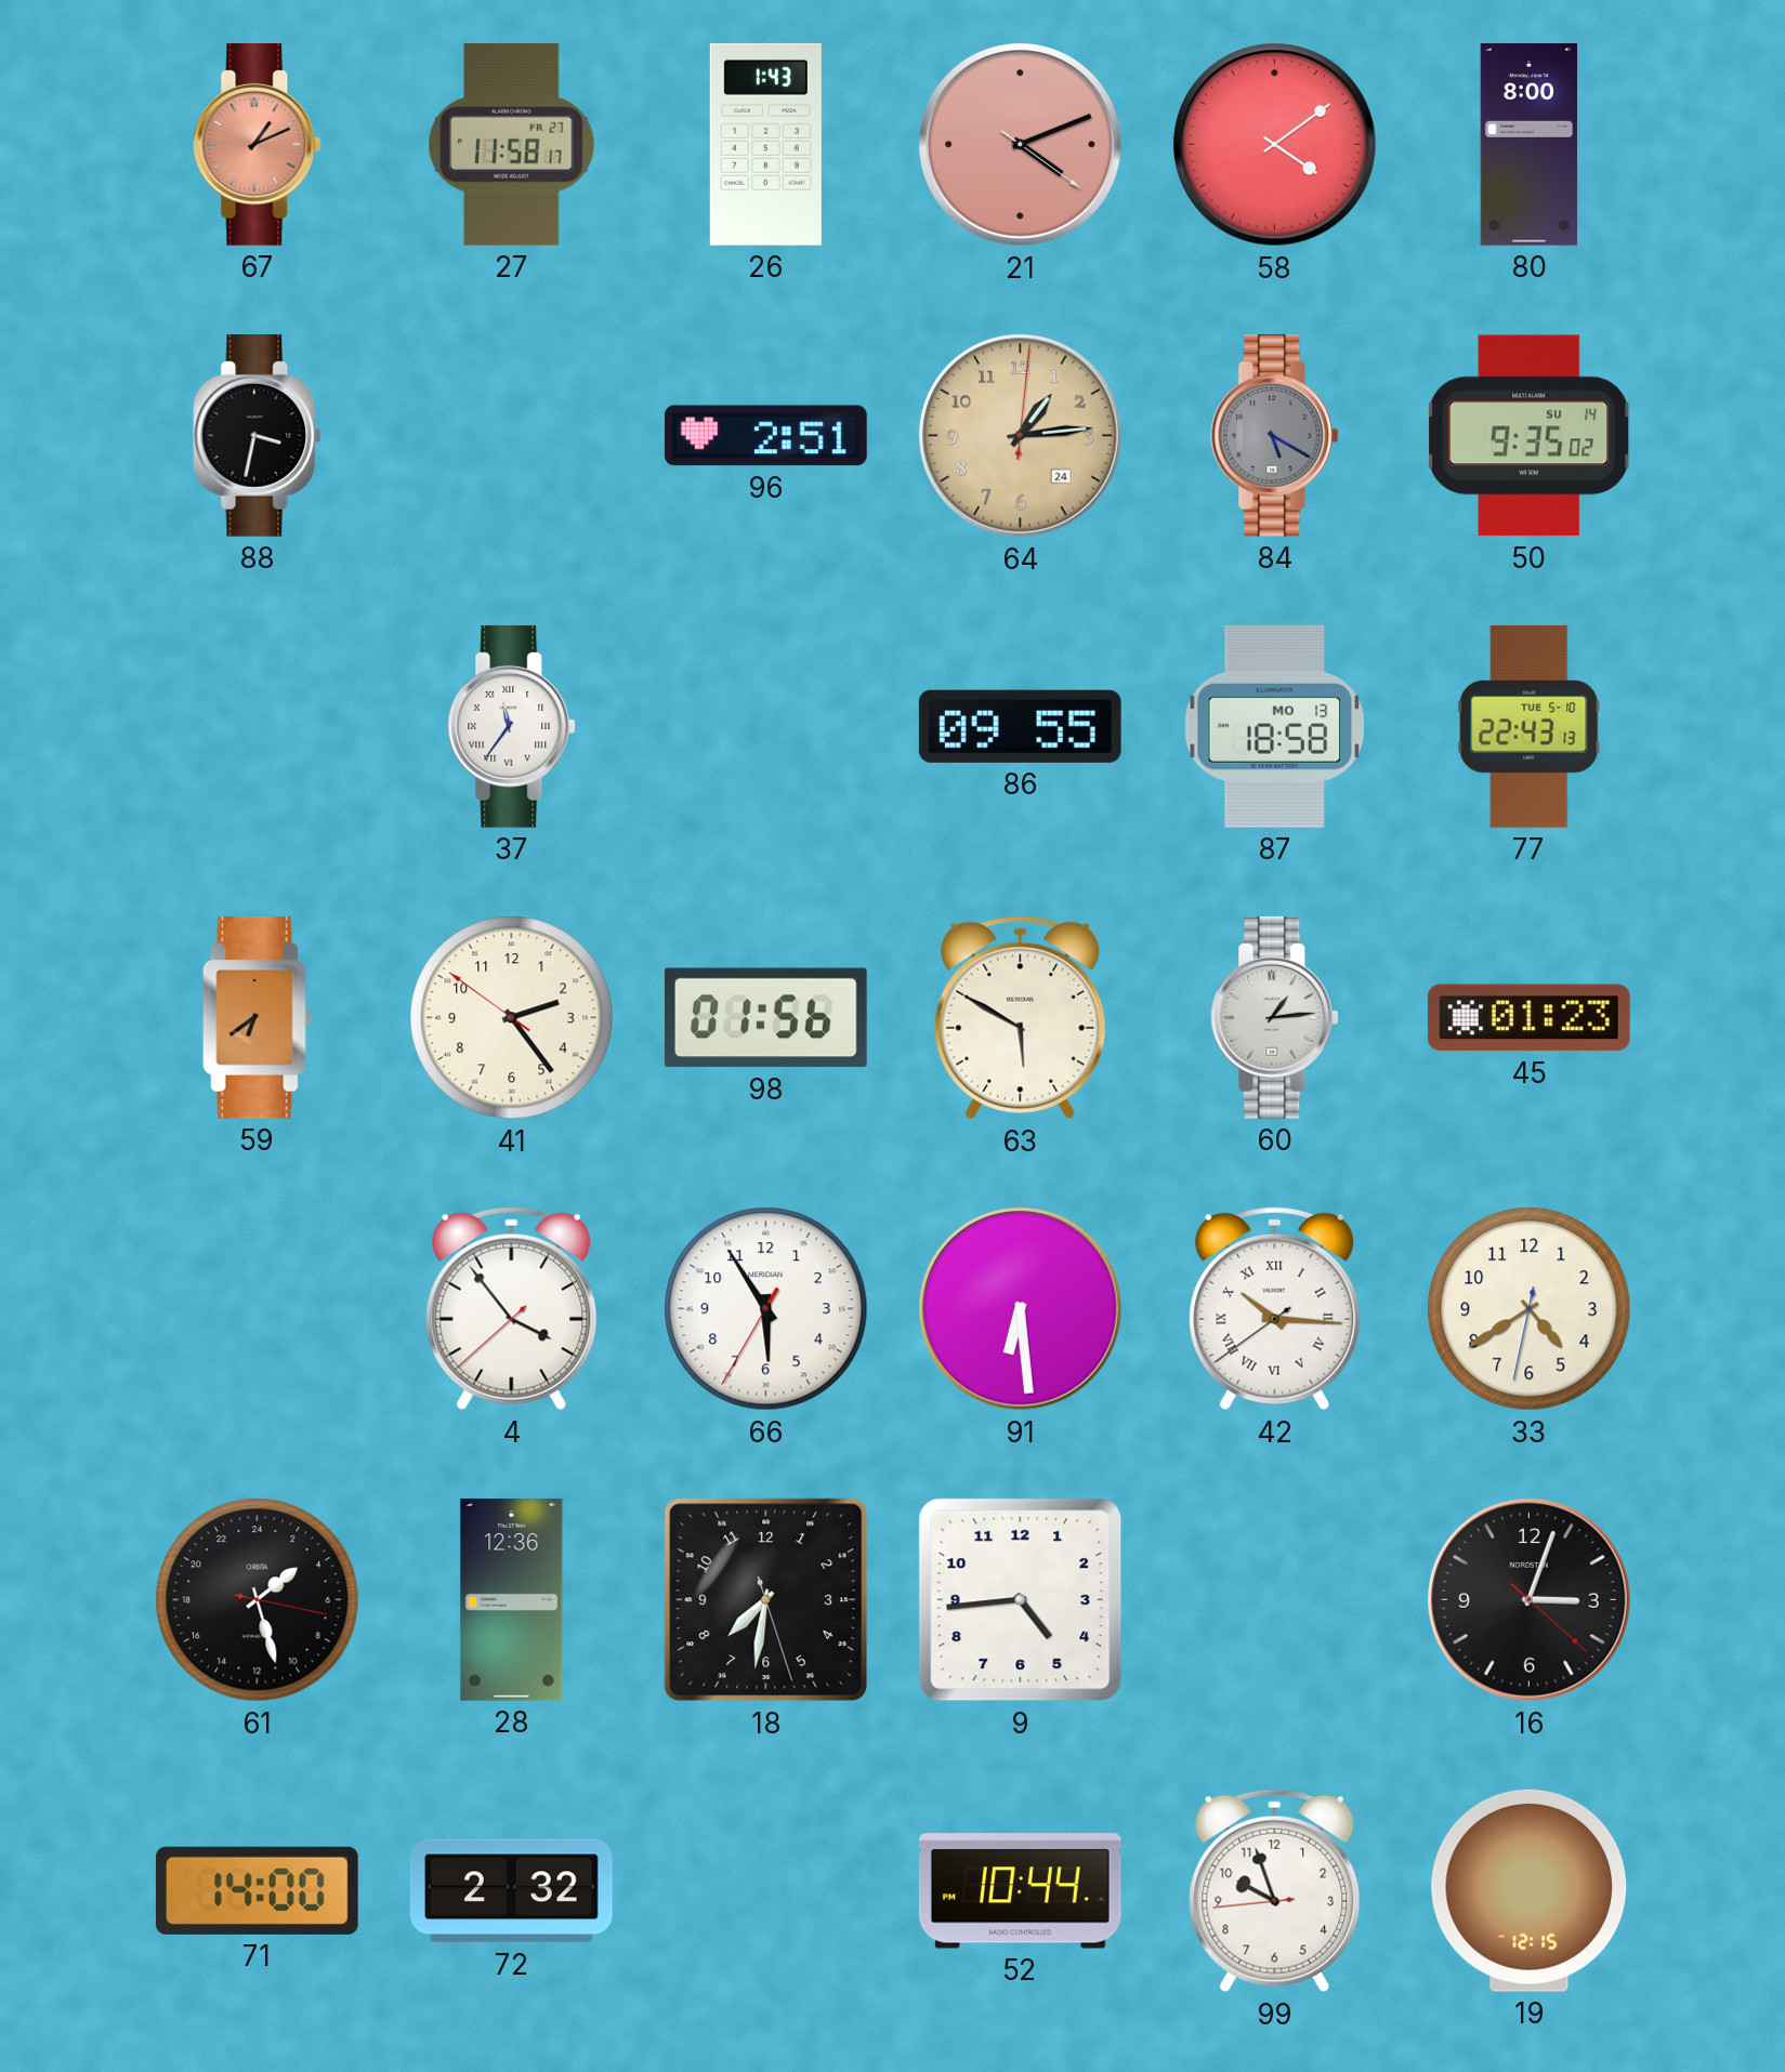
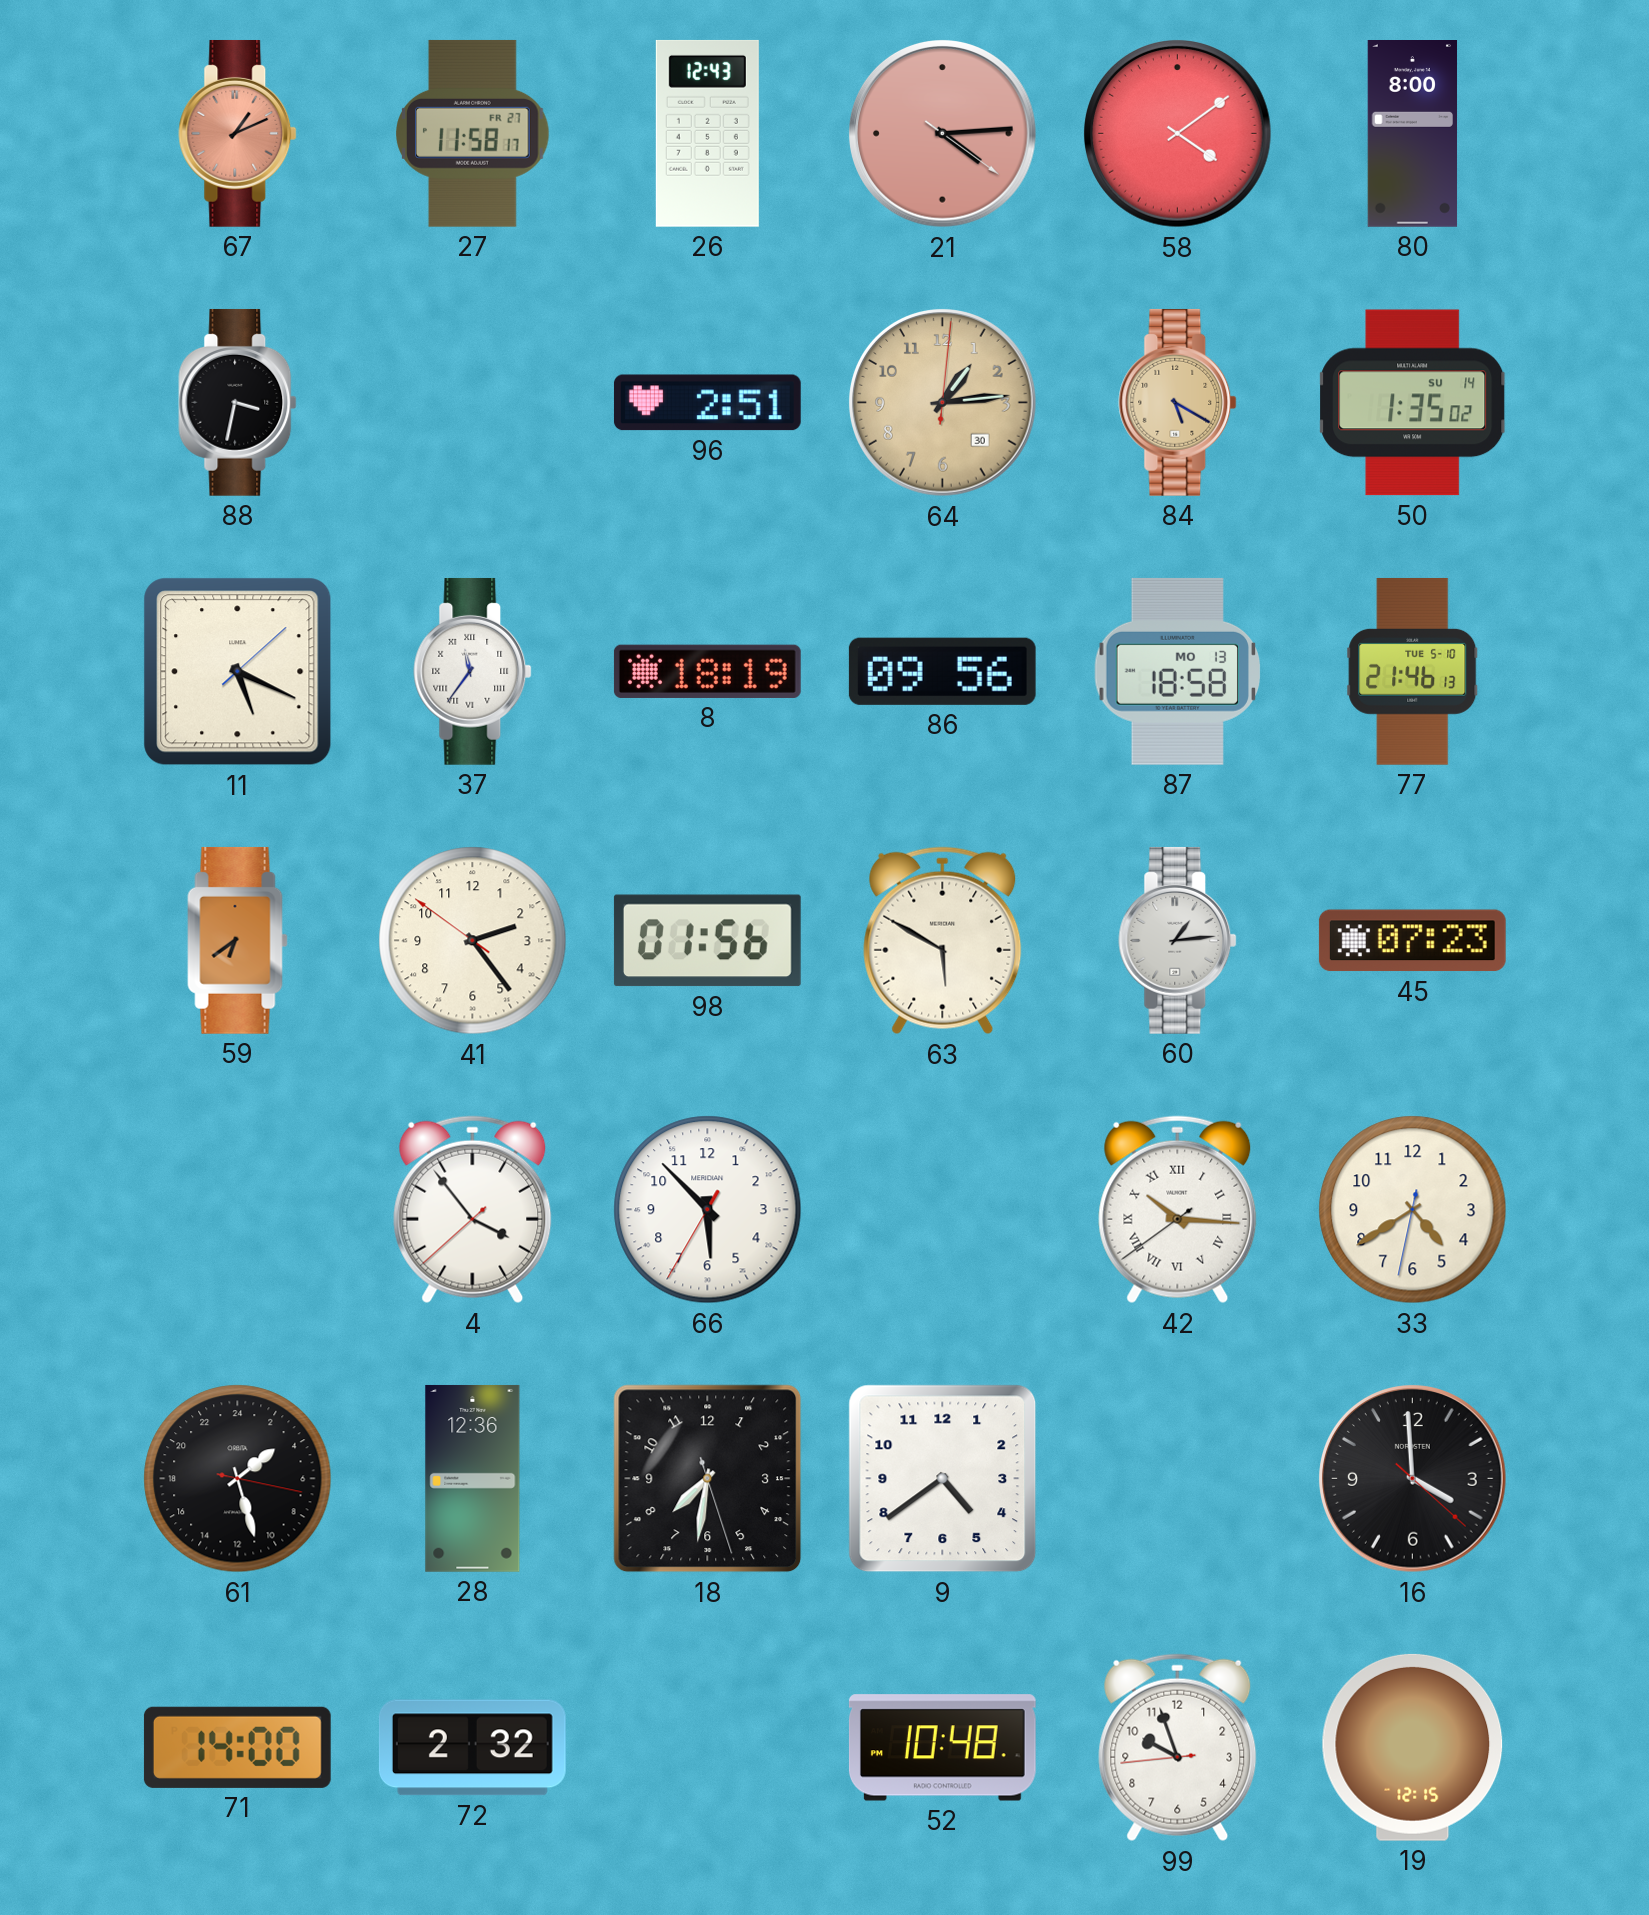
26: 1:43 -> 12:43
21: 4:11 -> 4:14
64 date: 24 -> 30
84 dial: grey -> champagne
50: 9:35 -> 1:35
11: none -> 5:19
8: none -> 18:19
86: 09:55 -> 09:56
77: 22:43 -> 21:46
45: 01:23 -> 07:23
66: 5:54 -> 5:52
91: 6:29 -> none
9: 4:44 -> 4:39
16: 3:03 -> 3:59
52: 10:44 -> 10:48
